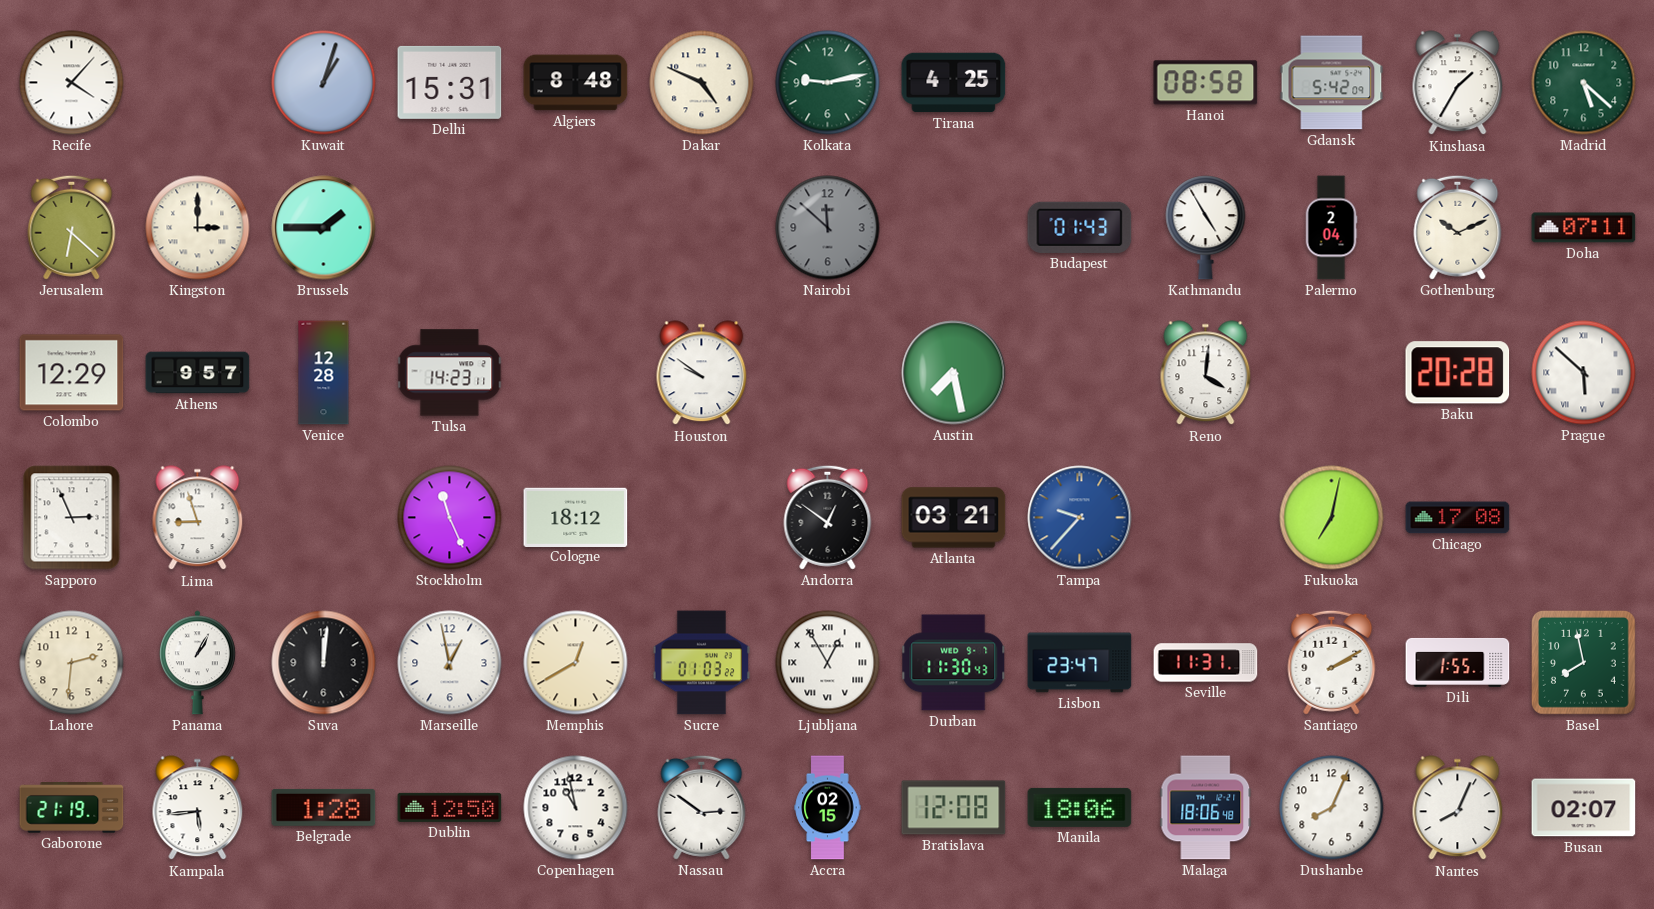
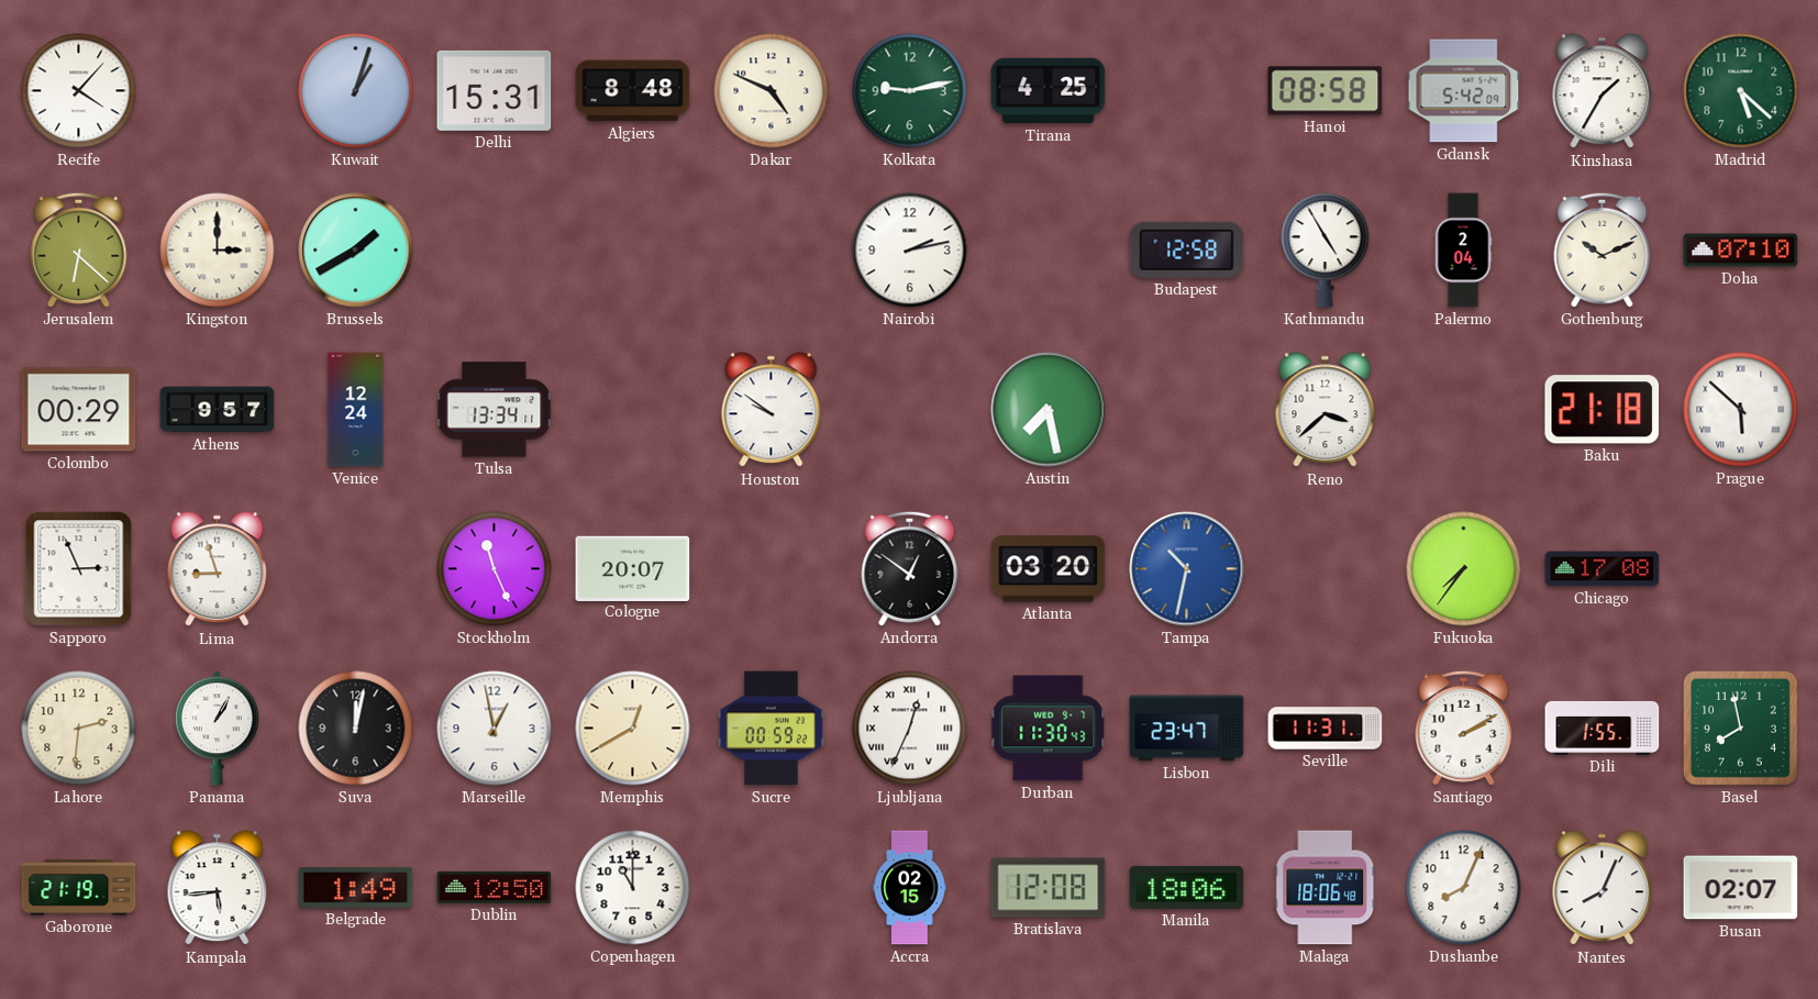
Brussels: 1:45 -> 1:40
Nairobi: 11:52 -> 2:13
Nairobi dial: grey -> white
Budapest: 01:43 -> 12:58
Doha: 07:11 -> 07:10
Colombo: 12:29 -> 00:29
Venice: 12:28 -> 12:24
Tulsa: 14:23 -> 13:34
Reno: 4:01 -> 3:38
Baku: 20:28 -> 21:18
Cologne: 18:12 -> 20:07
Atlanta: 03:21 -> 03:20
Tampa: 9:37 -> 10:32
Fukuoka: 7:02 -> 7:36
Suva: 12:01 -> 12:02
Sucre: 01:03 -> 00:59
Ljubljana: 12:55 -> 12:34
Belgrade: 1:28 -> 1:49
Copenhagen: 10:58 -> 11:00
Nassau: 2:51 -> none
